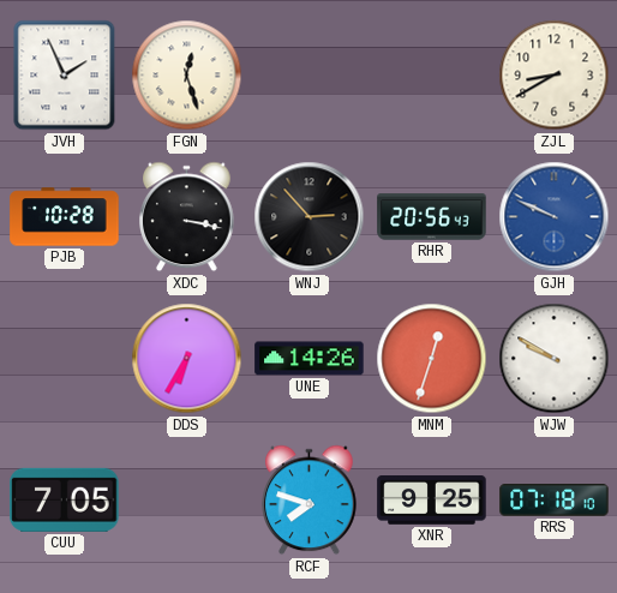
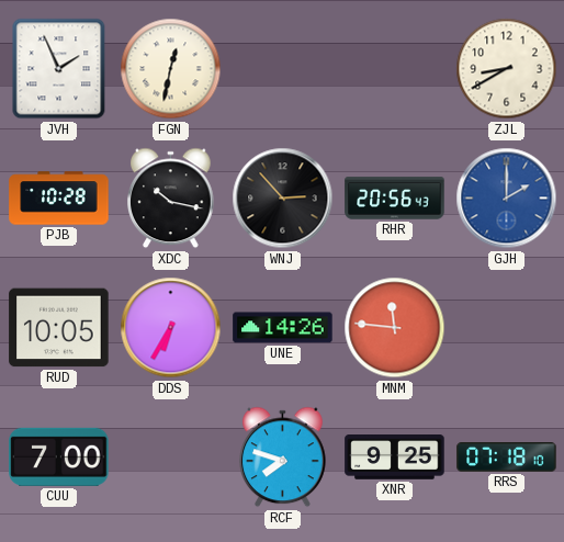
FGN: 12:27 -> 12:32
XDC: 3:17 -> 10:17
GJH: 9:49 -> 2:00
RUD: none -> 10:05
MNM: 12:33 -> 11:46
WJW: 9:50 -> none
CUU: 7:05 -> 7:00
